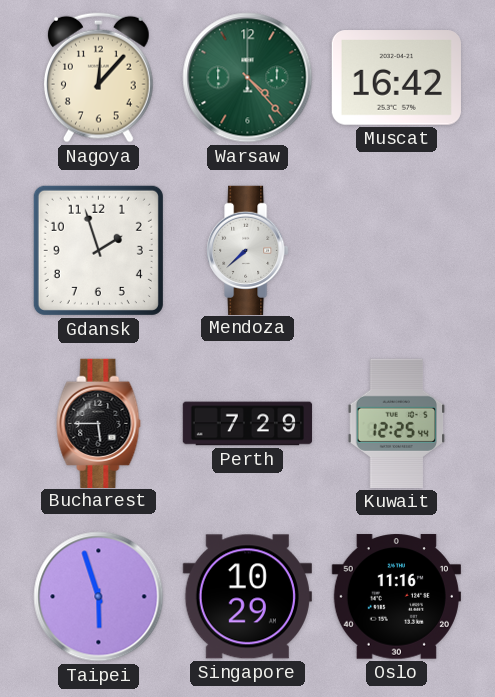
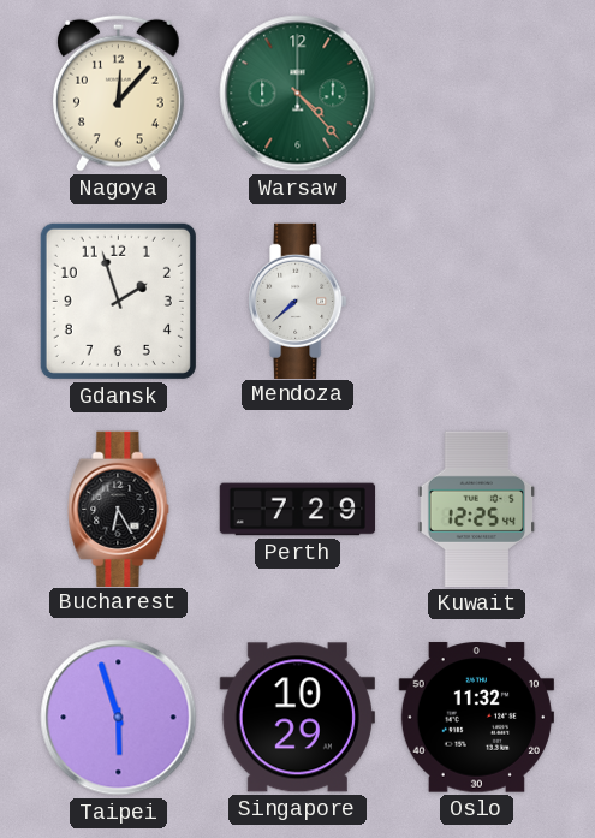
Muscat: 16:42 -> none
Bucharest: 5:45 -> 6:25
Oslo: 11:16 -> 11:32
